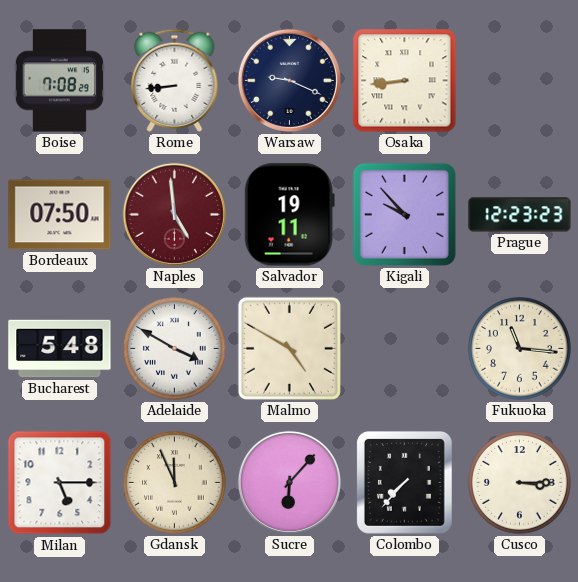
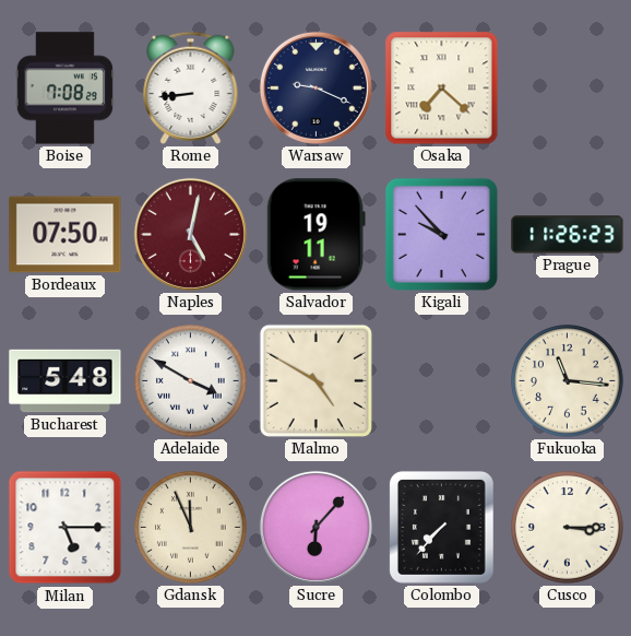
Osaka: 8:44 -> 7:22
Naples: 4:59 -> 5:02
Prague: 12:23 -> 11:26
